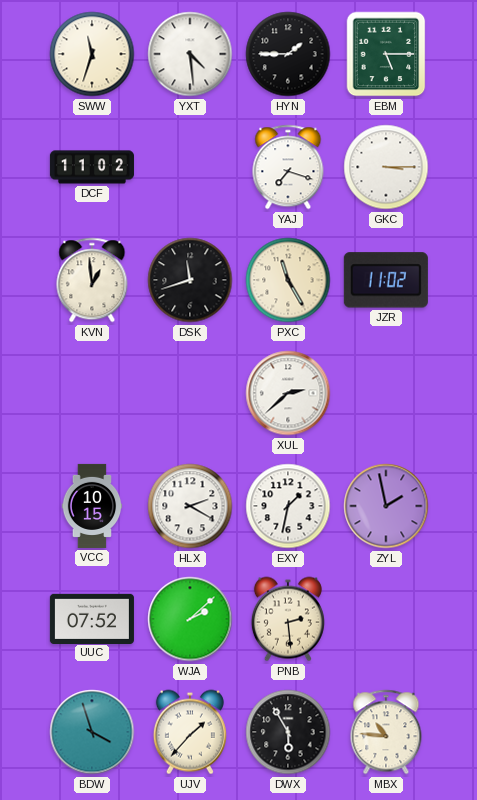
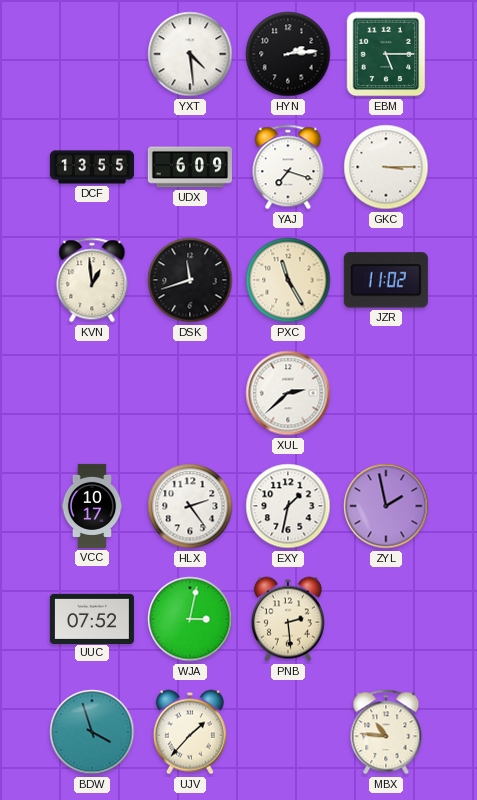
SWW: 11:33 -> none
HYN: 1:45 -> 2:14
DCF: 11:02 -> 13:55
UDX: none -> 6:09
VCC: 10:15 -> 10:17
HLX: 2:20 -> 2:24
WJA: 2:08 -> 3:02
DWX: 5:55 -> none
